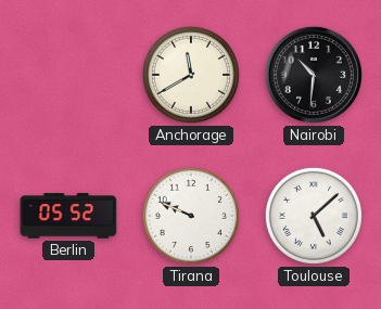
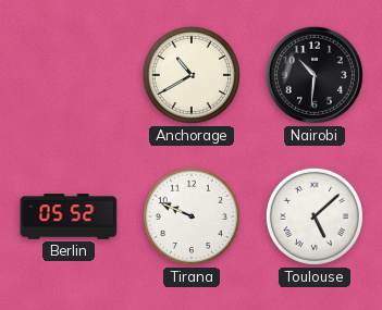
Anchorage: 11:40 -> 10:40
